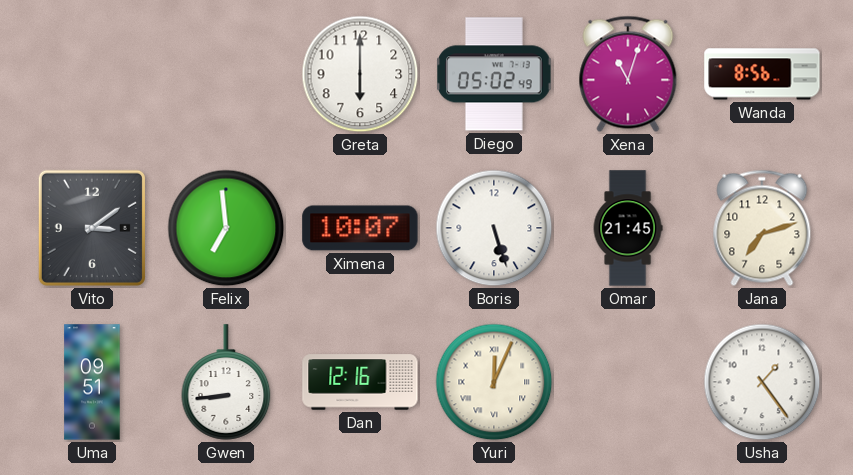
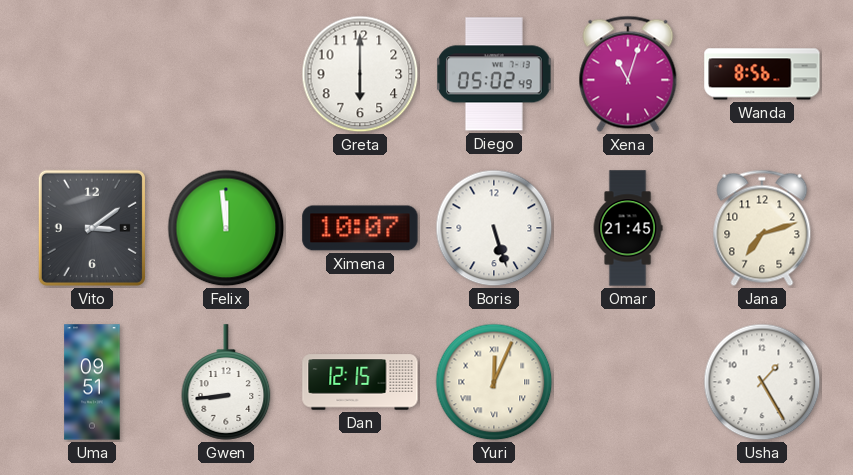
Felix: 6:59 -> 11:59
Dan: 12:16 -> 12:15
Usha: 1:24 -> 1:25
